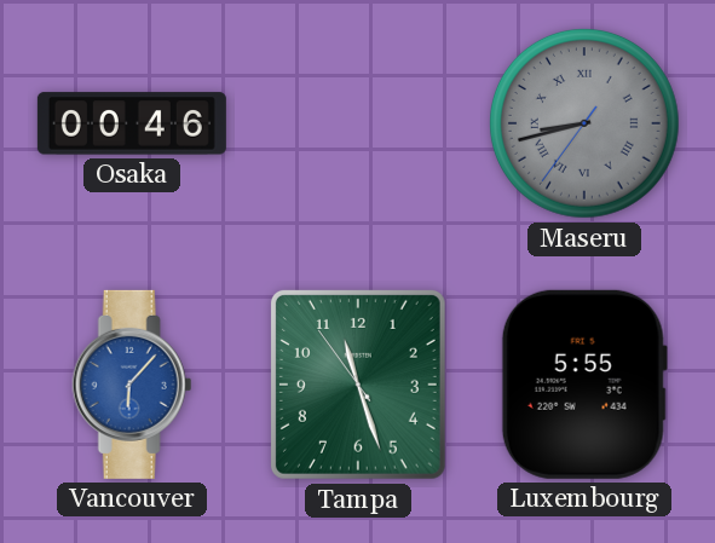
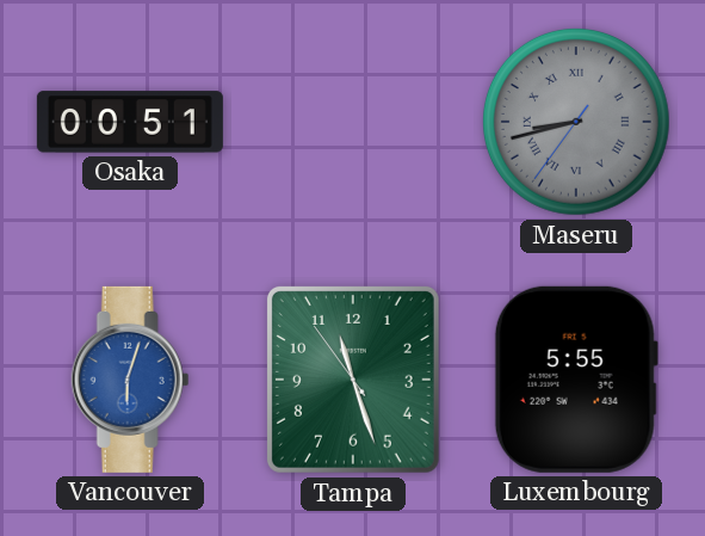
Osaka: 00:46 -> 00:51
Vancouver: 6:07 -> 6:03
